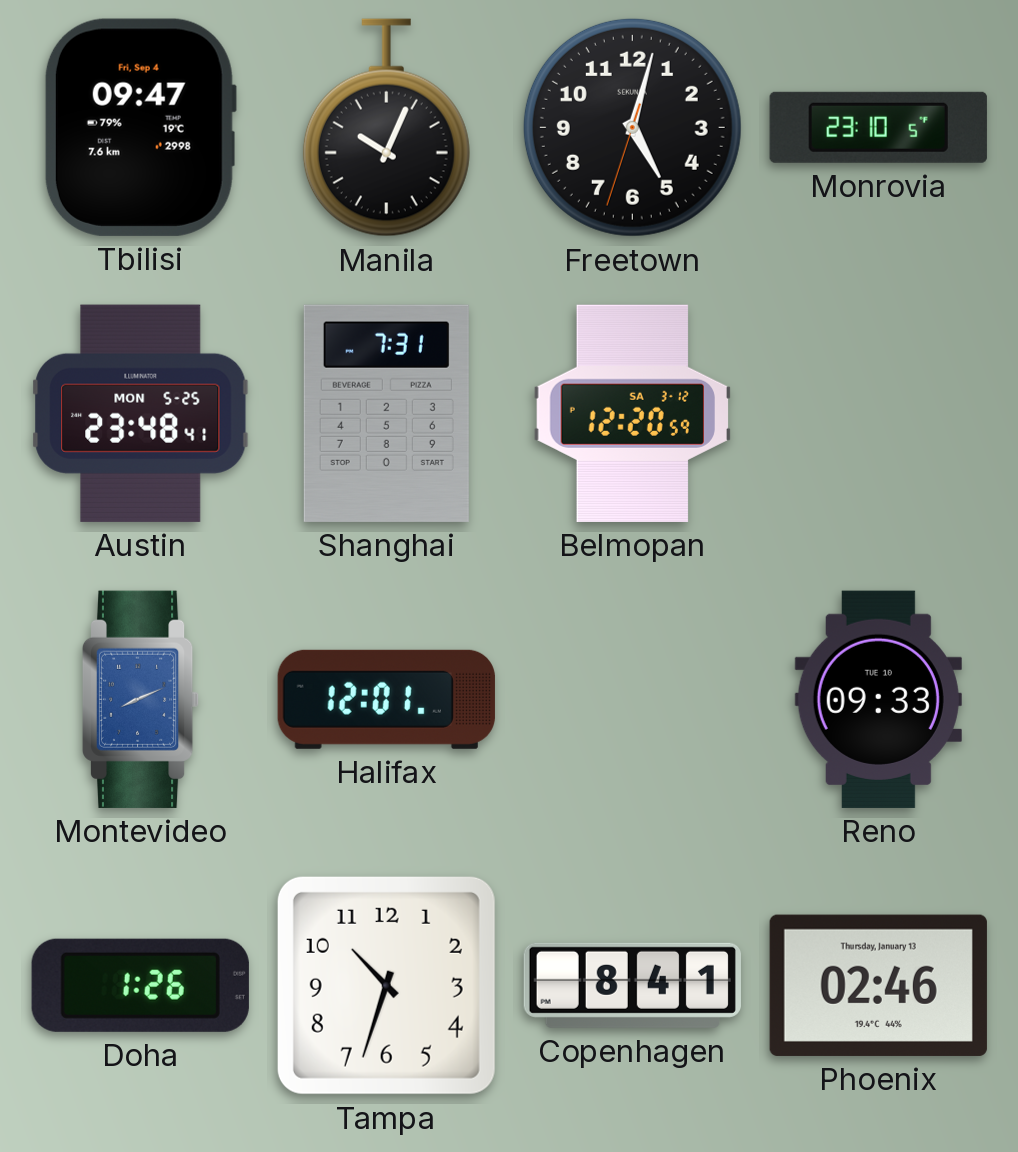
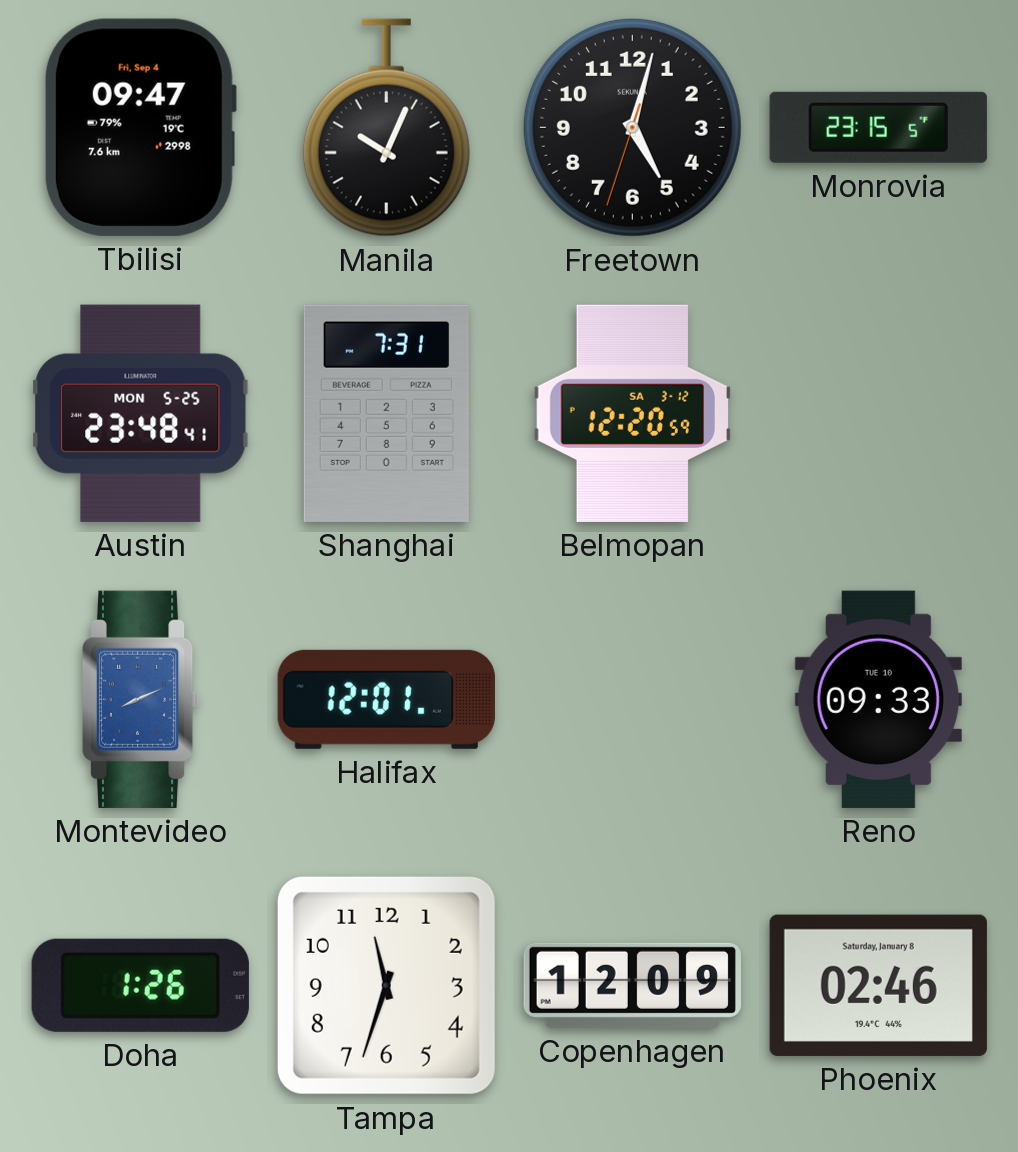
Monrovia: 23:10 -> 23:15
Tampa: 10:33 -> 11:33
Copenhagen: 8:41 -> 12:09
Phoenix date: Thursday, January 13 -> Saturday, January 8
